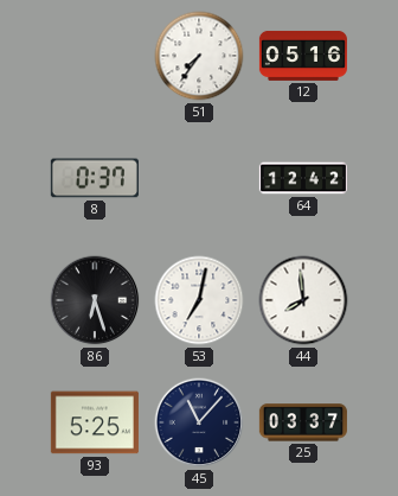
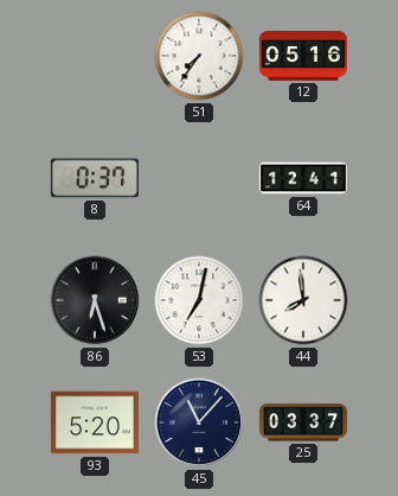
64: 12:42 -> 12:41
93: 5:25 -> 5:20
